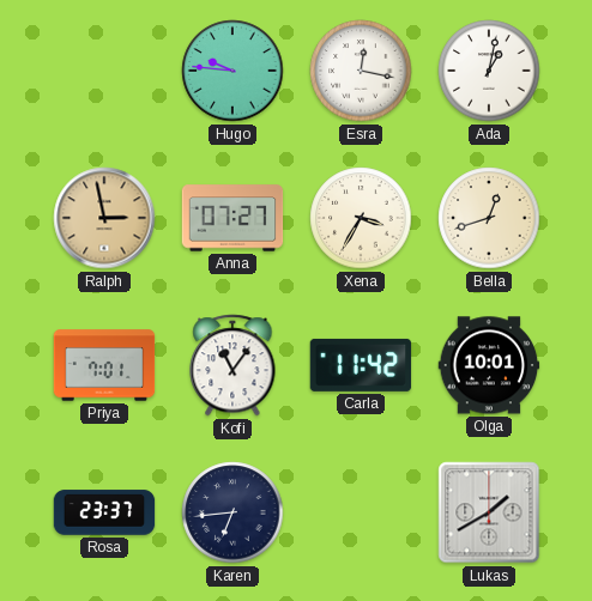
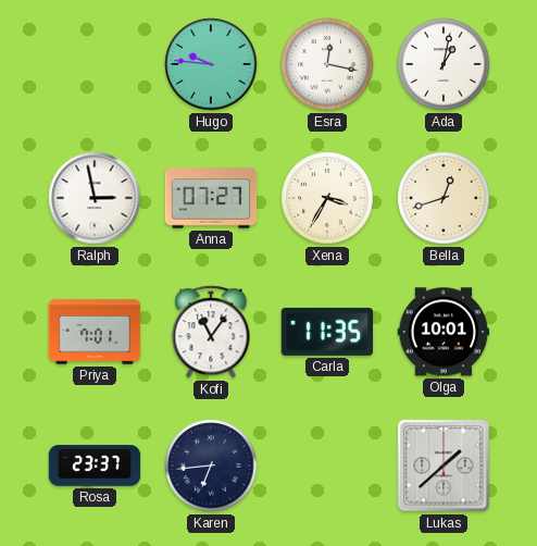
Ralph dial: champagne -> white
Carla: 11:42 -> 11:35
Lukas: 1:40 -> 1:38
